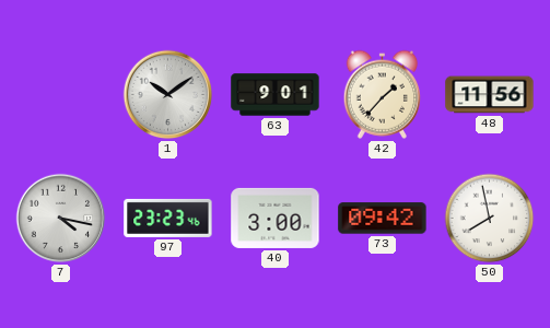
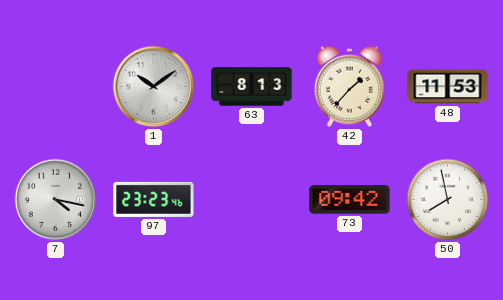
63: 9:01 -> 8:13
48: 11:56 -> 11:53
40: 3:00 -> none
